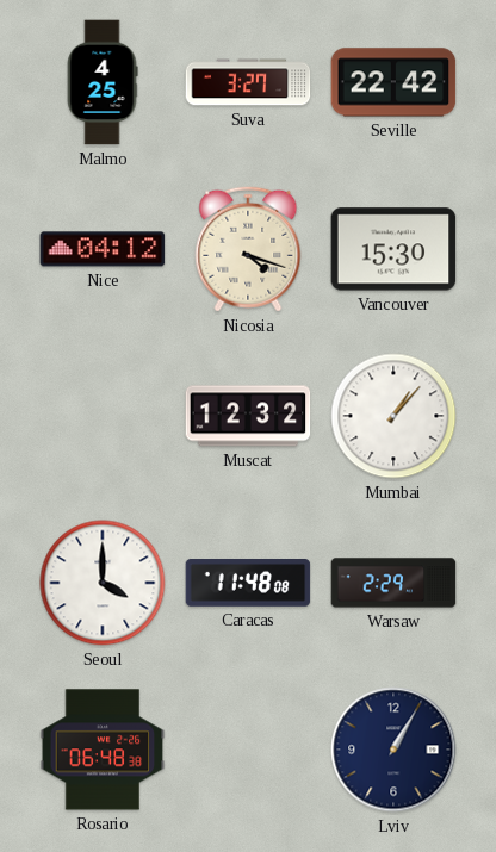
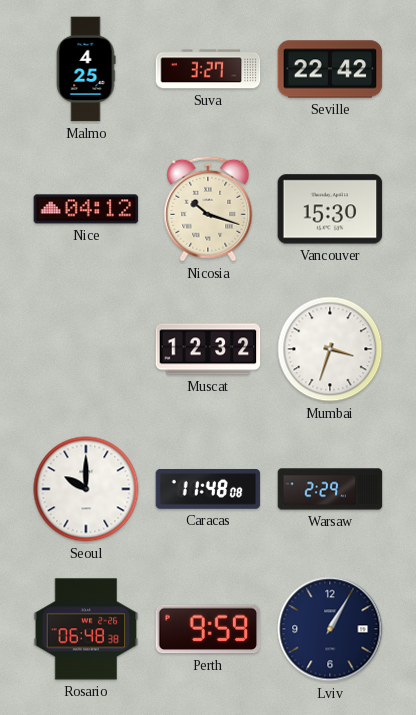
Nicosia: 4:18 -> 10:18
Mumbai: 1:07 -> 3:33
Seoul: 4:00 -> 10:00
Perth: none -> 9:59
